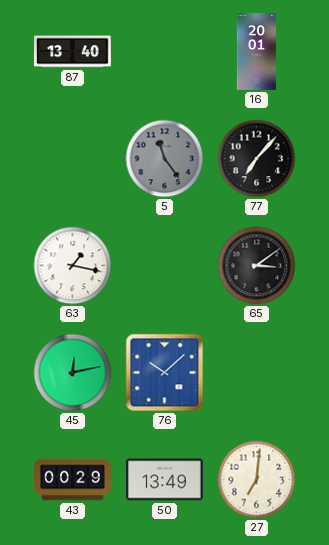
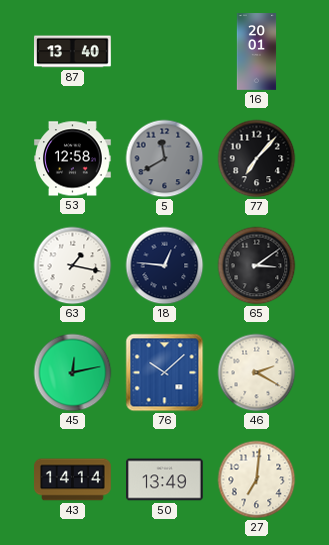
53: none -> 12:58
5: 11:24 -> 11:40
18: none -> 12:46
46: none -> 2:20
43: 00:29 -> 14:14
